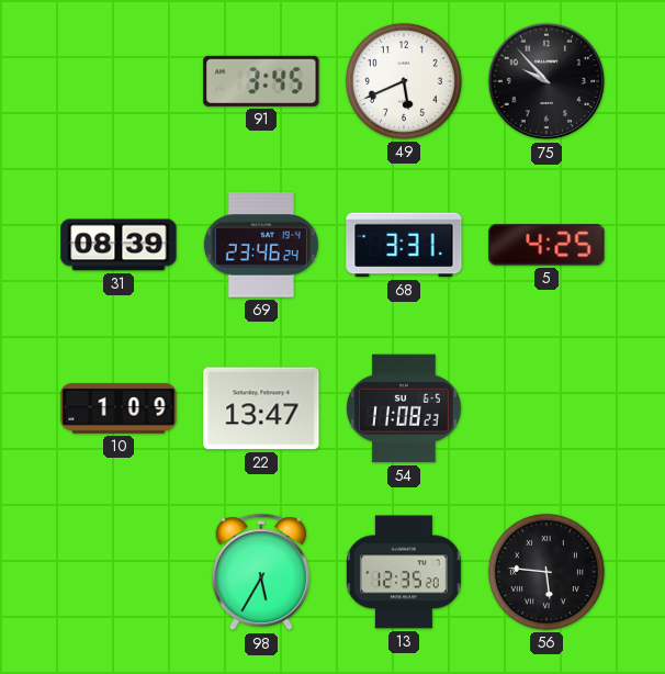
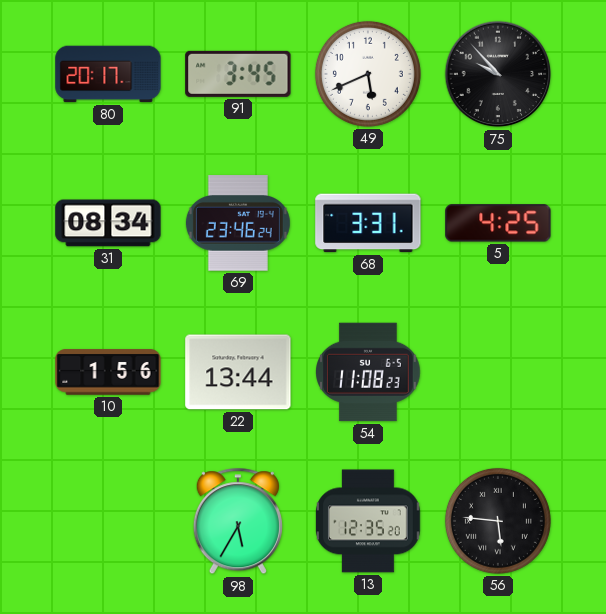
80: none -> 20:17
31: 08:39 -> 08:34
10: 1:09 -> 1:56
22: 13:47 -> 13:44
